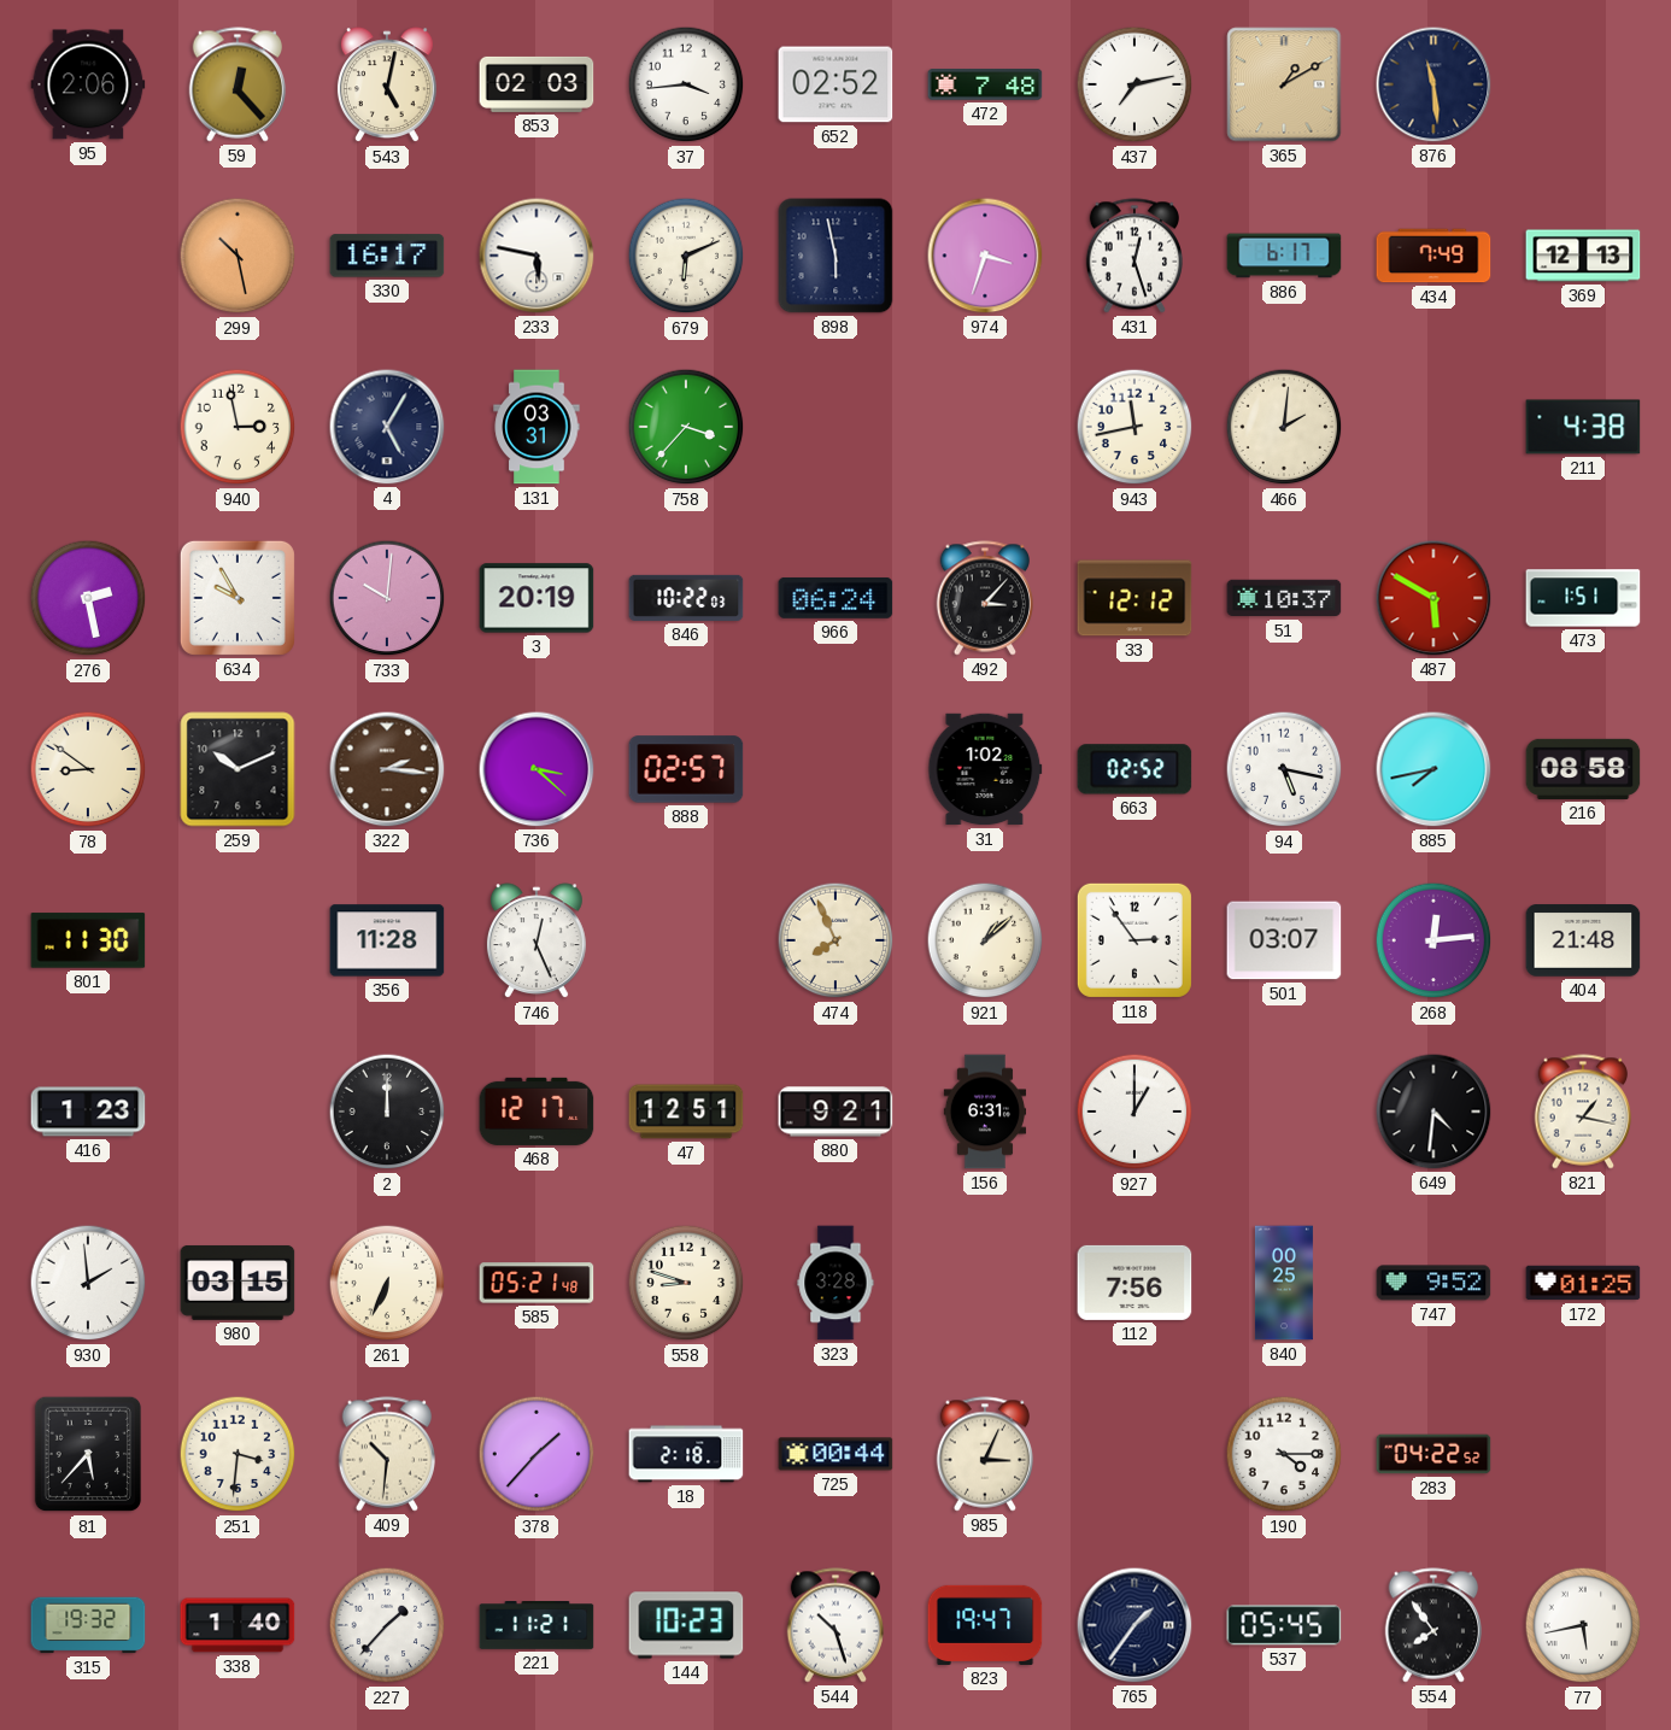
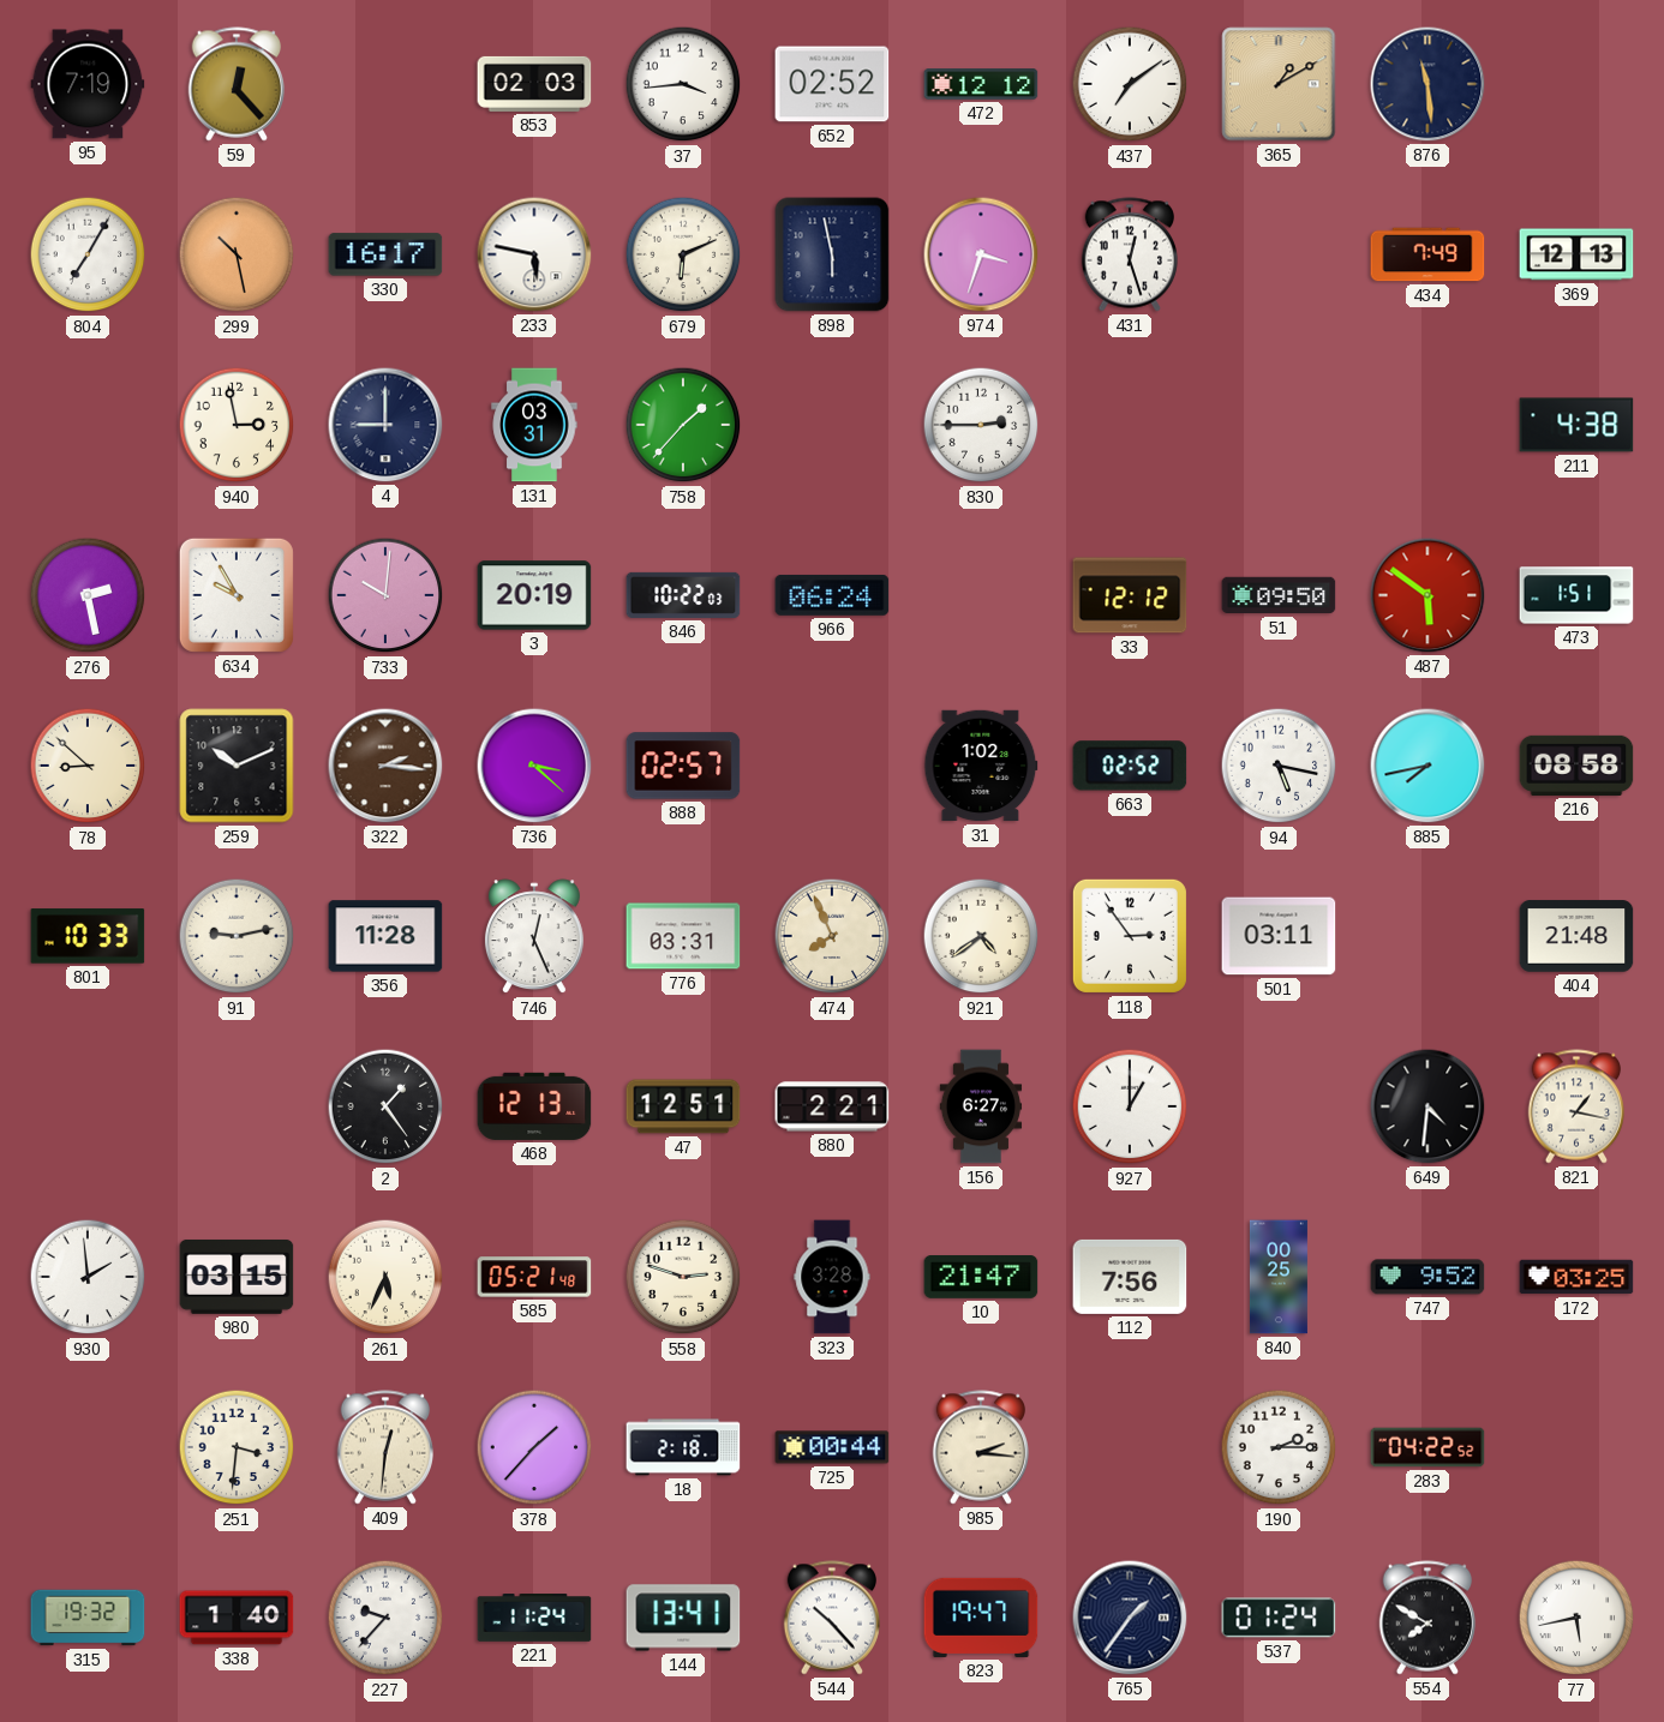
95: 2:06 -> 7:19
543: 5:02 -> none
472: 7:48 -> 12:12
437: 7:13 -> 7:09
804: none -> 7:05
886: 6:17 -> none
4: 5:05 -> 9:00
758: 3:37 -> 1:37
830: none -> 2:45
943: 11:43 -> none
466: 2:01 -> none
492: 3:07 -> none
51: 10:37 -> 09:50
487: 5:50 -> 5:51
78: 8:51 -> 8:52
801: 11:30 -> 10:33
91: none -> 9:13
776: none -> 03:31
921: 1:08 -> 4:39
501: 03:07 -> 03:11
268: 12:14 -> none
416: 1:23 -> none
2: 12:00 -> 1:24
468: 12:17 -> 12:13
880: 9:21 -> 2:21
156: 6:31 -> 6:27
261: 6:34 -> 5:34
558: 8:48 -> 2:48
10: none -> 21:47
172: 01:25 -> 03:25
81: 5:37 -> none
409: 10:31 -> 12:31
985: 3:04 -> 2:16
190: 4:15 -> 2:15
227: 1:37 -> 9:37
221: 11:21 -> 11:24
144: 10:23 -> 13:41
544: 10:27 -> 10:23
537: 05:45 -> 01:24
554: 7:54 -> 7:50
